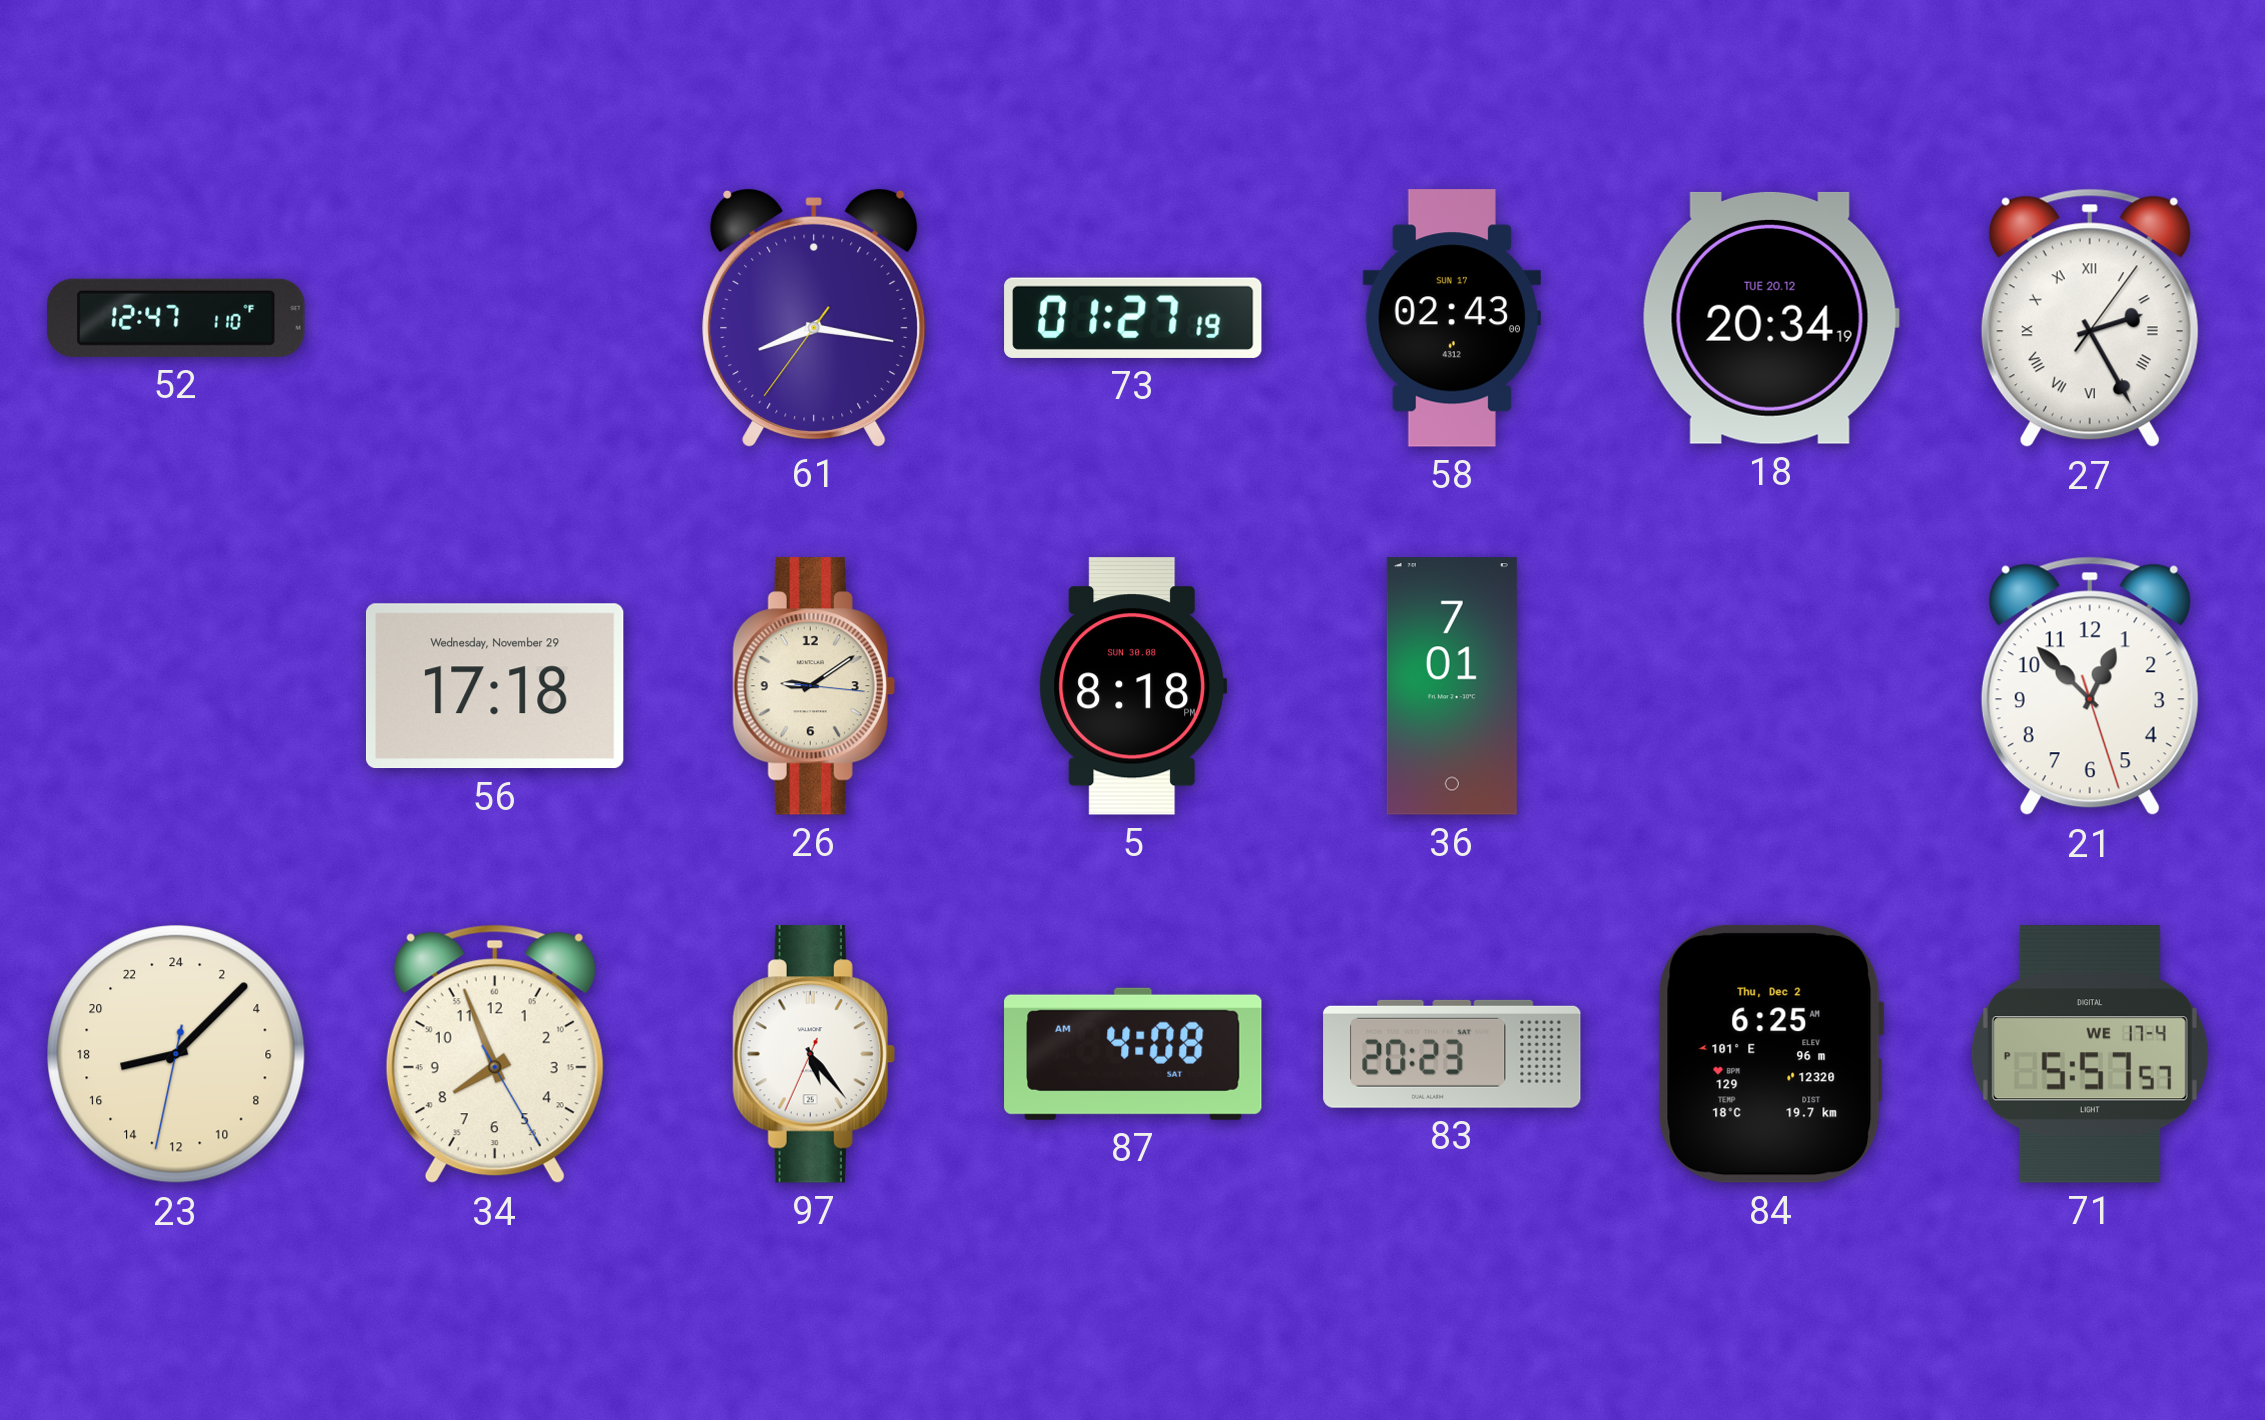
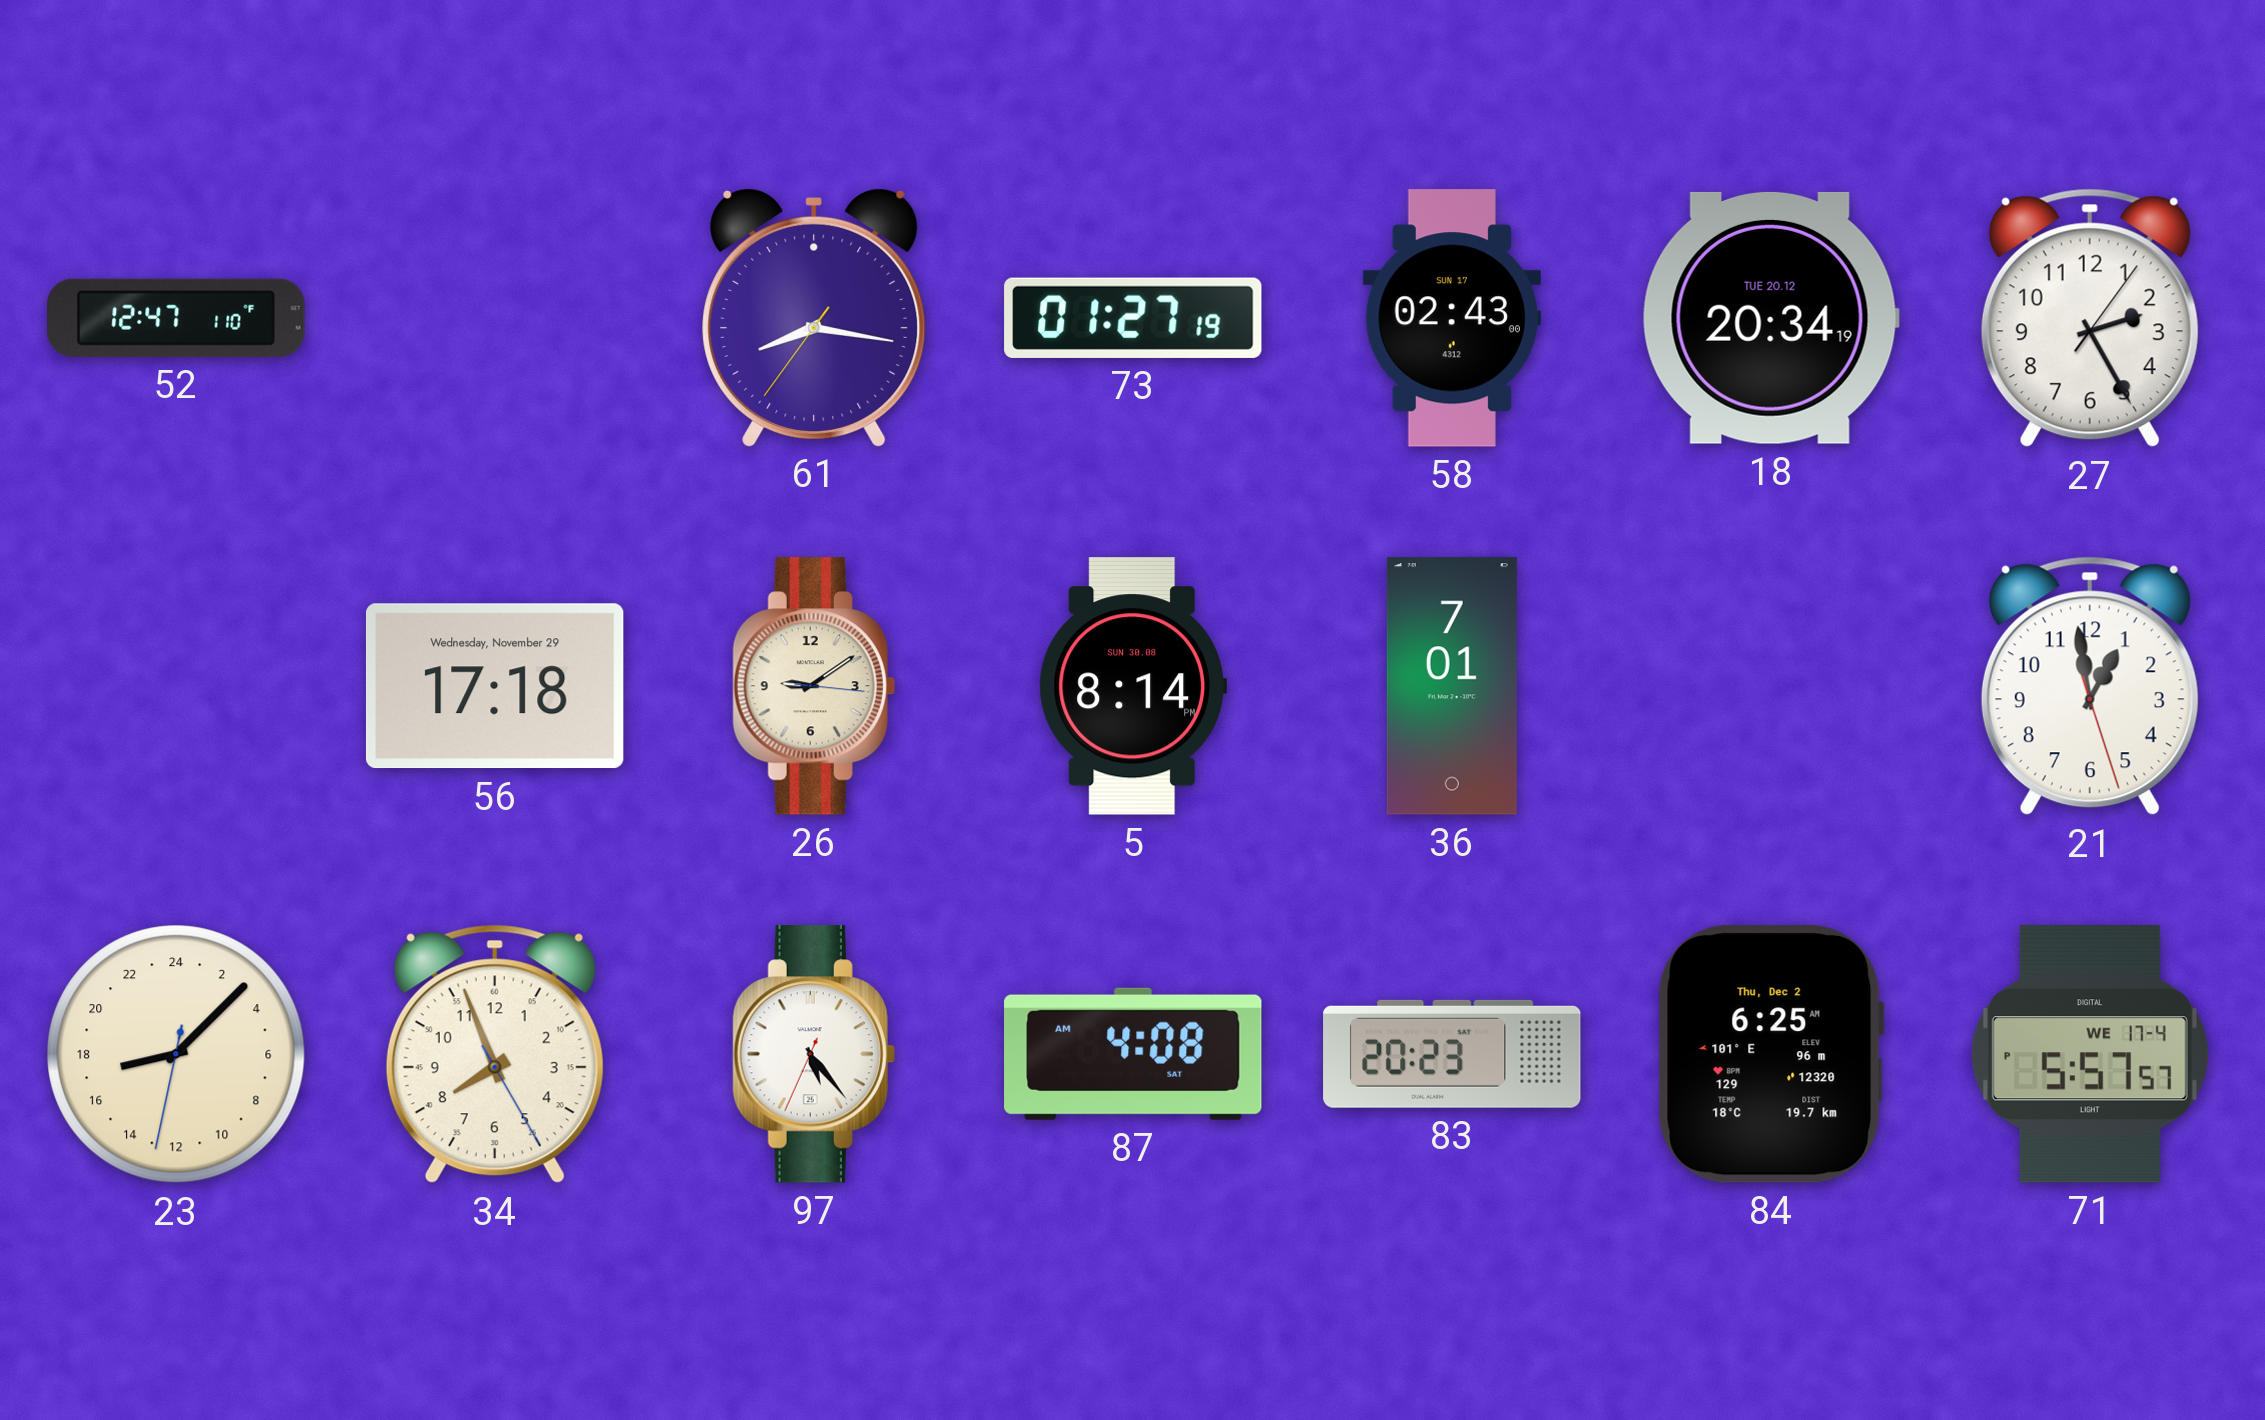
27 numerals: Roman -> Arabic
5: 8:18 -> 8:14
21: 12:52 -> 12:58
